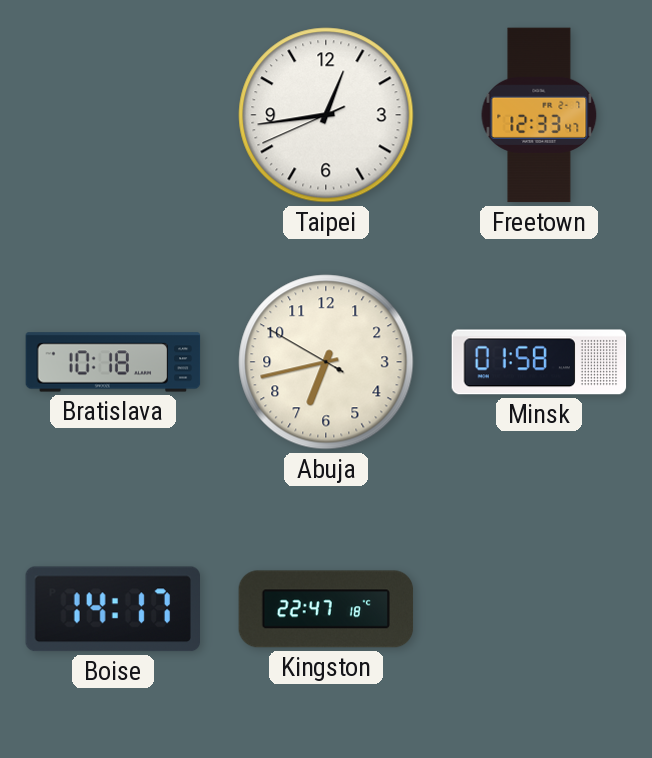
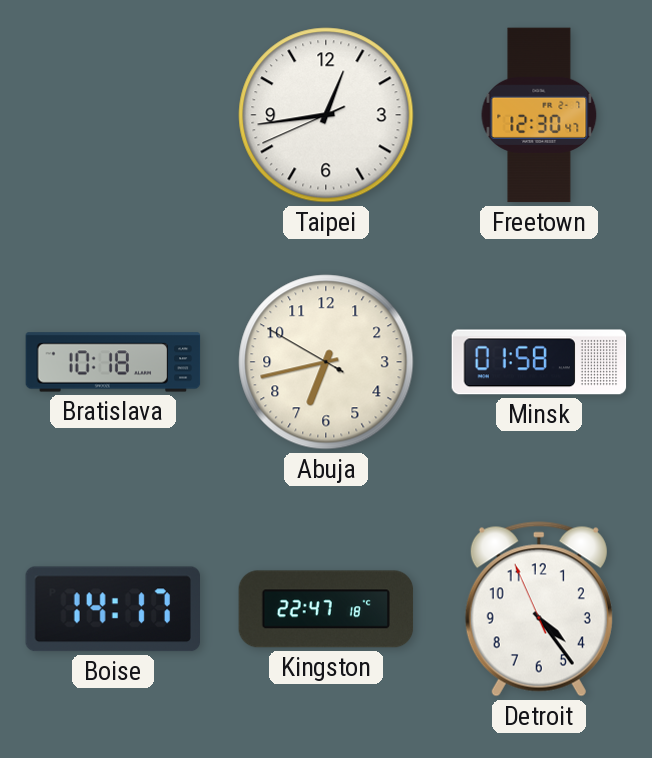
Freetown: 12:33 -> 12:30
Detroit: none -> 4:23
